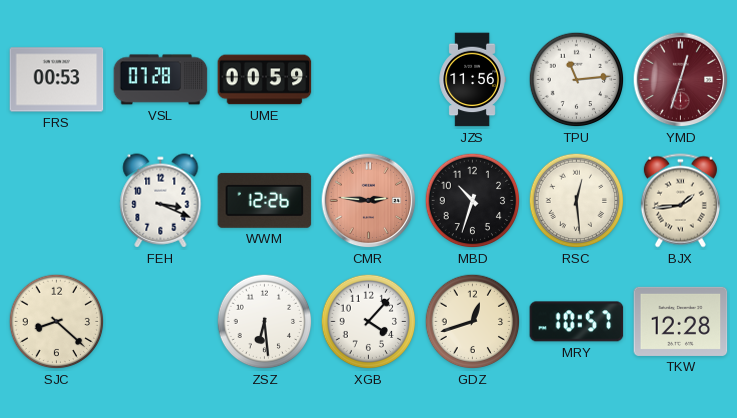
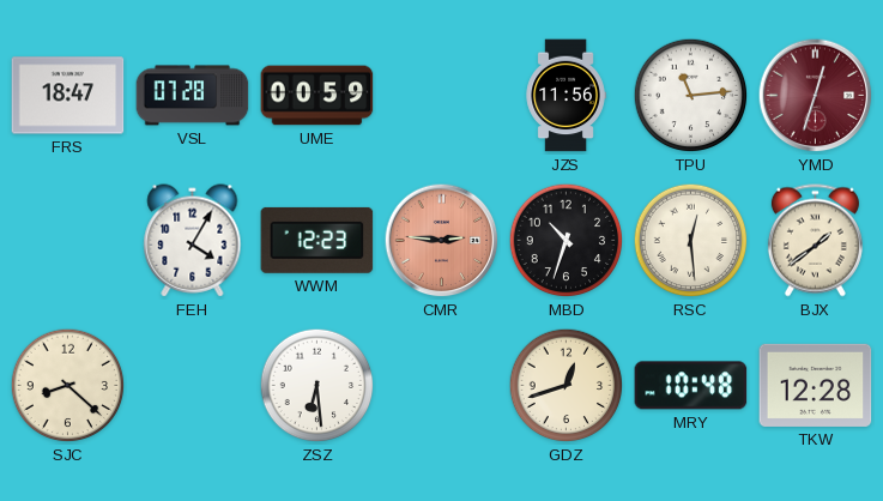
FRS: 00:53 -> 18:47
FEH: 3:19 -> 4:05
WWM: 12:26 -> 12:23
BJX: 1:44 -> 1:39
XGB: 4:07 -> none
MRY: 10:57 -> 10:48
